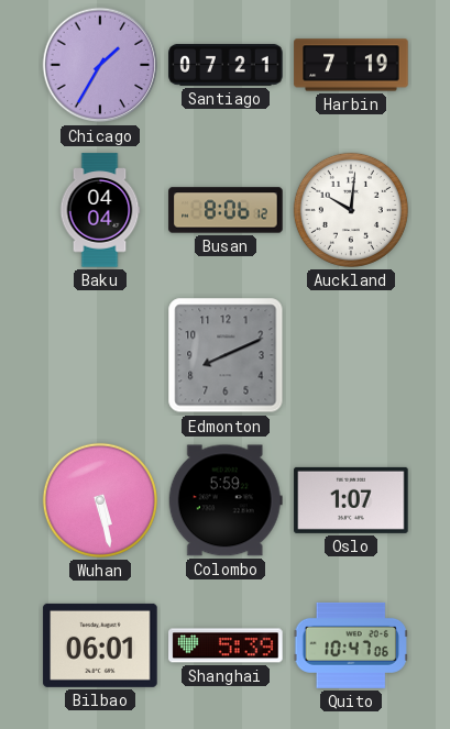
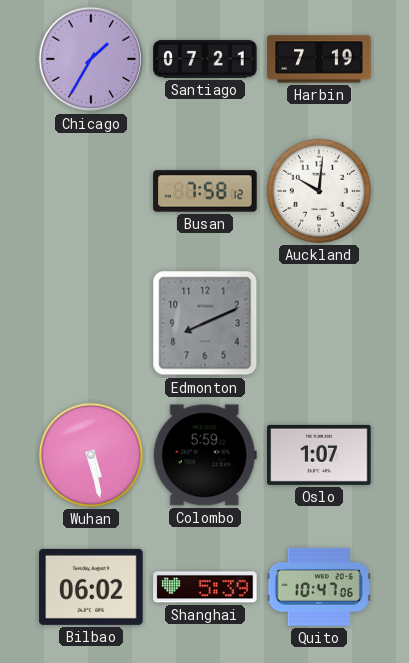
Baku: 04:04 -> none
Busan: 8:06 -> 7:58
Bilbao: 06:01 -> 06:02
